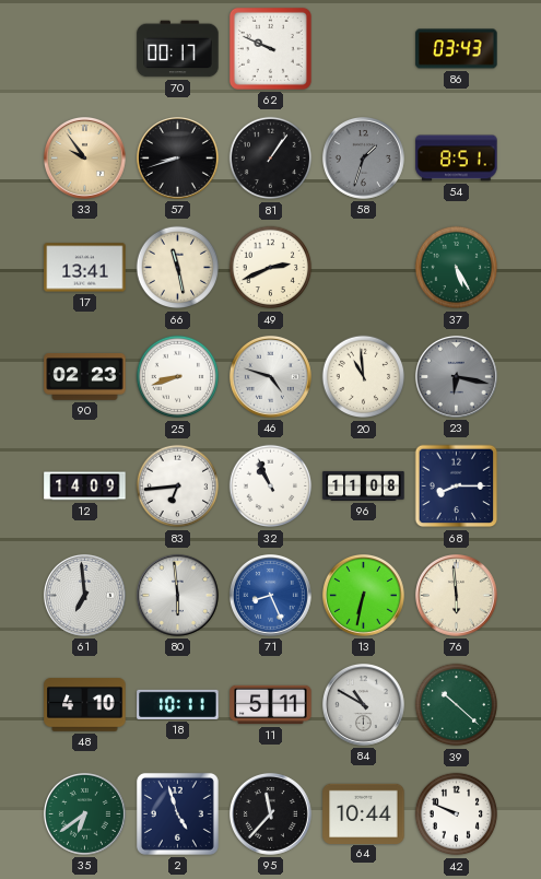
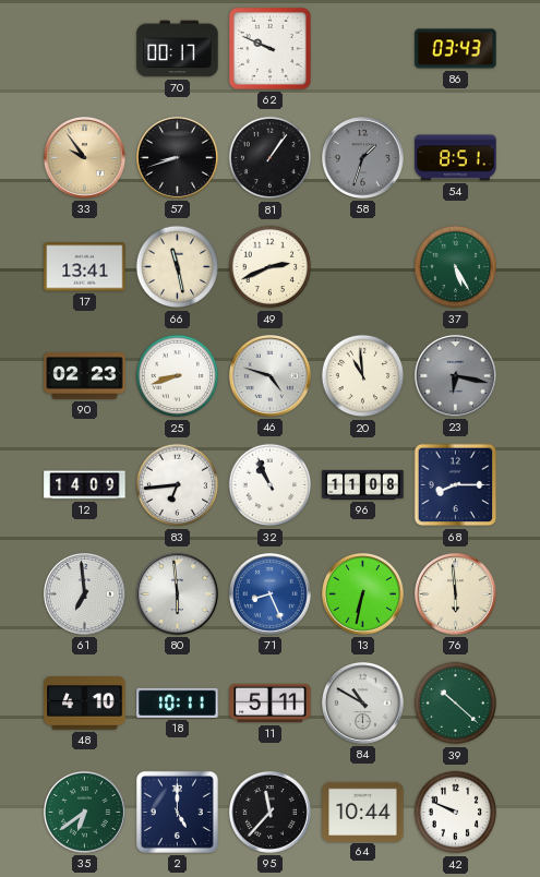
2: 4:57 -> 5:00
